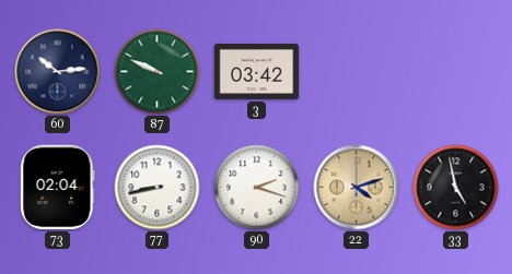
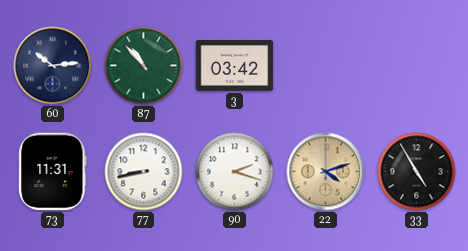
87: 9:49 -> 10:53
73: 02:04 -> 11:31
33: 4:58 -> 4:55
